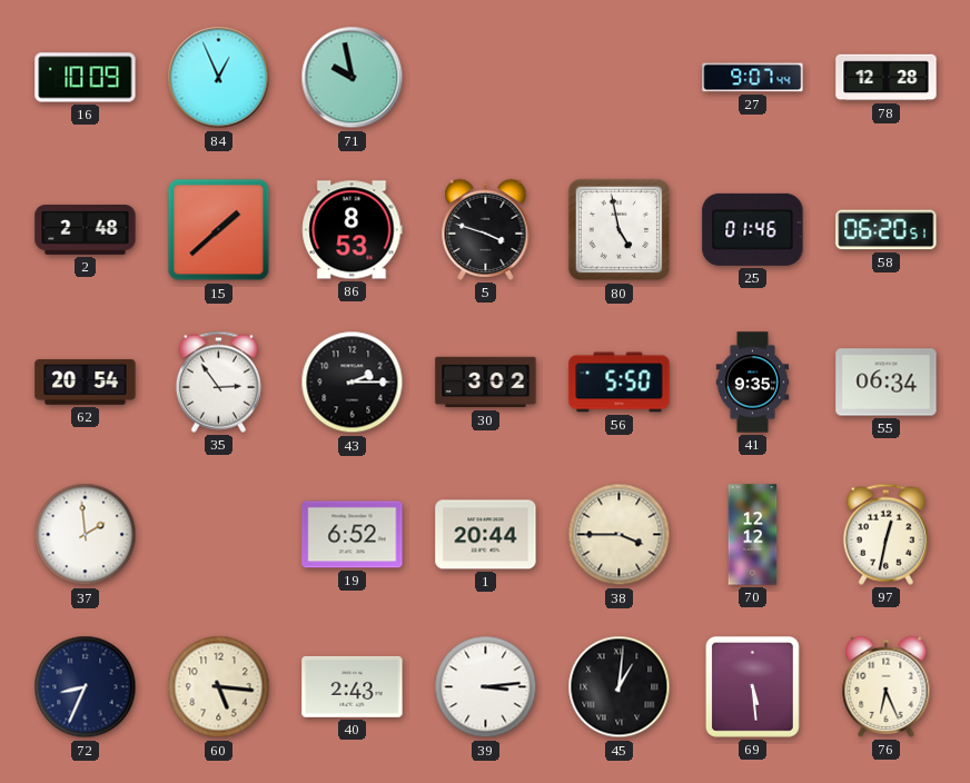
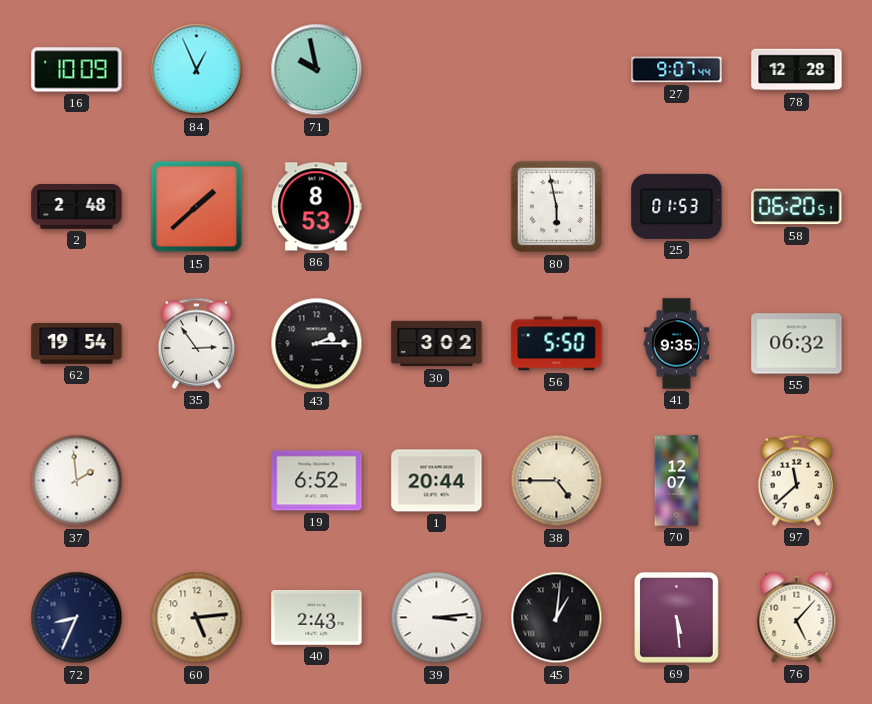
5: 3:48 -> none
80: 4:58 -> 5:58
25: 01:46 -> 01:53
62: 20:54 -> 19:54
55: 06:34 -> 06:32
38: 3:45 -> 4:45
70: 12:12 -> 12:07
97: 12:32 -> 11:38
60: 5:16 -> 5:14
76: 6:26 -> 5:07
